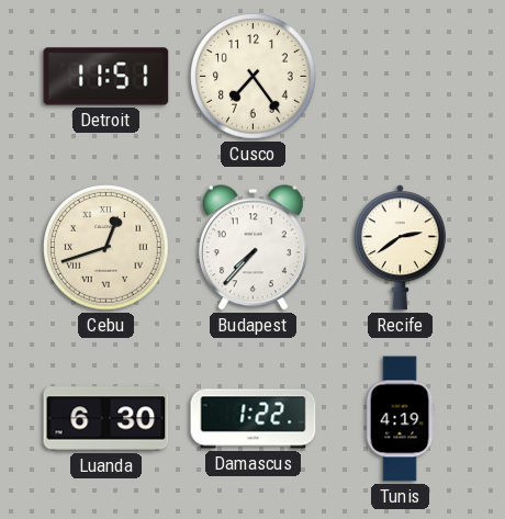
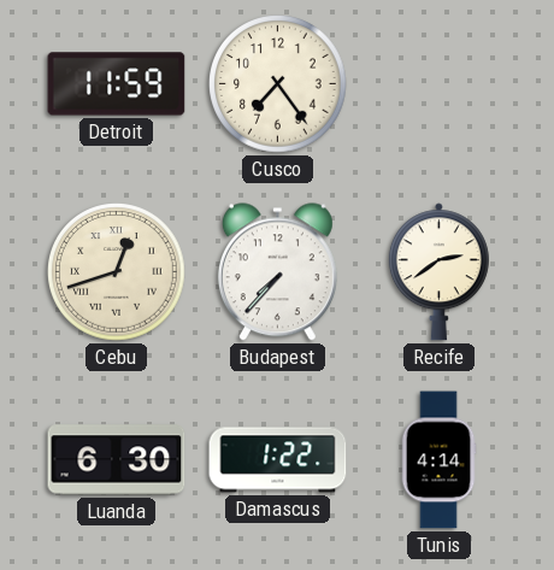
Detroit: 11:51 -> 11:59
Tunis: 4:19 -> 4:14
